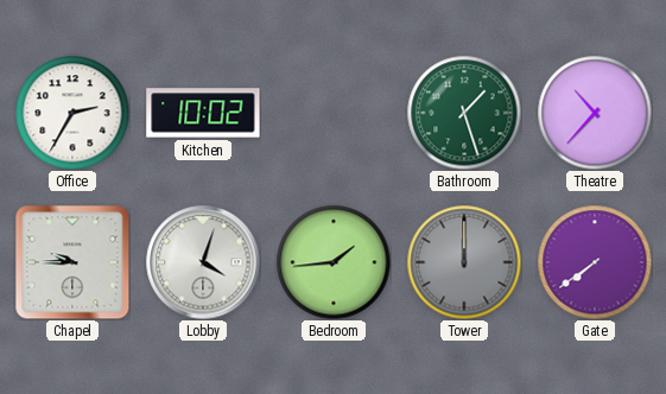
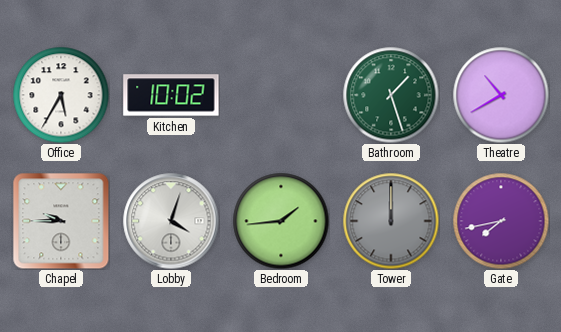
Office: 2:35 -> 5:35
Theatre: 10:37 -> 10:40
Gate: 7:39 -> 7:43
